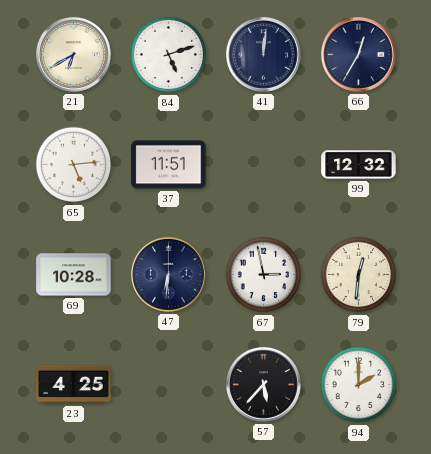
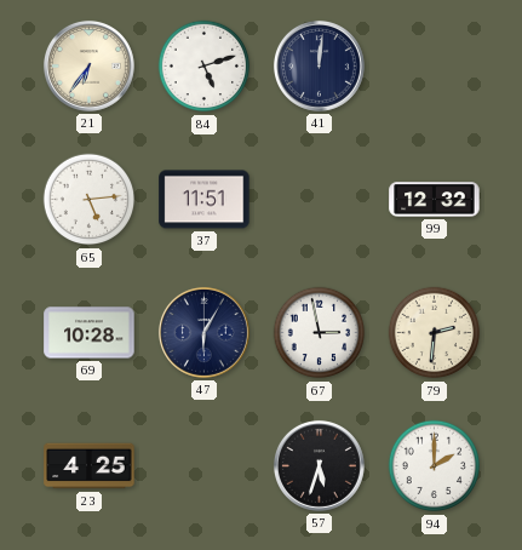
21: 6:40 -> 6:36
66: 12:35 -> none
47: 6:31 -> 6:05
79: 12:31 -> 2:31
57: 5:37 -> 5:33
